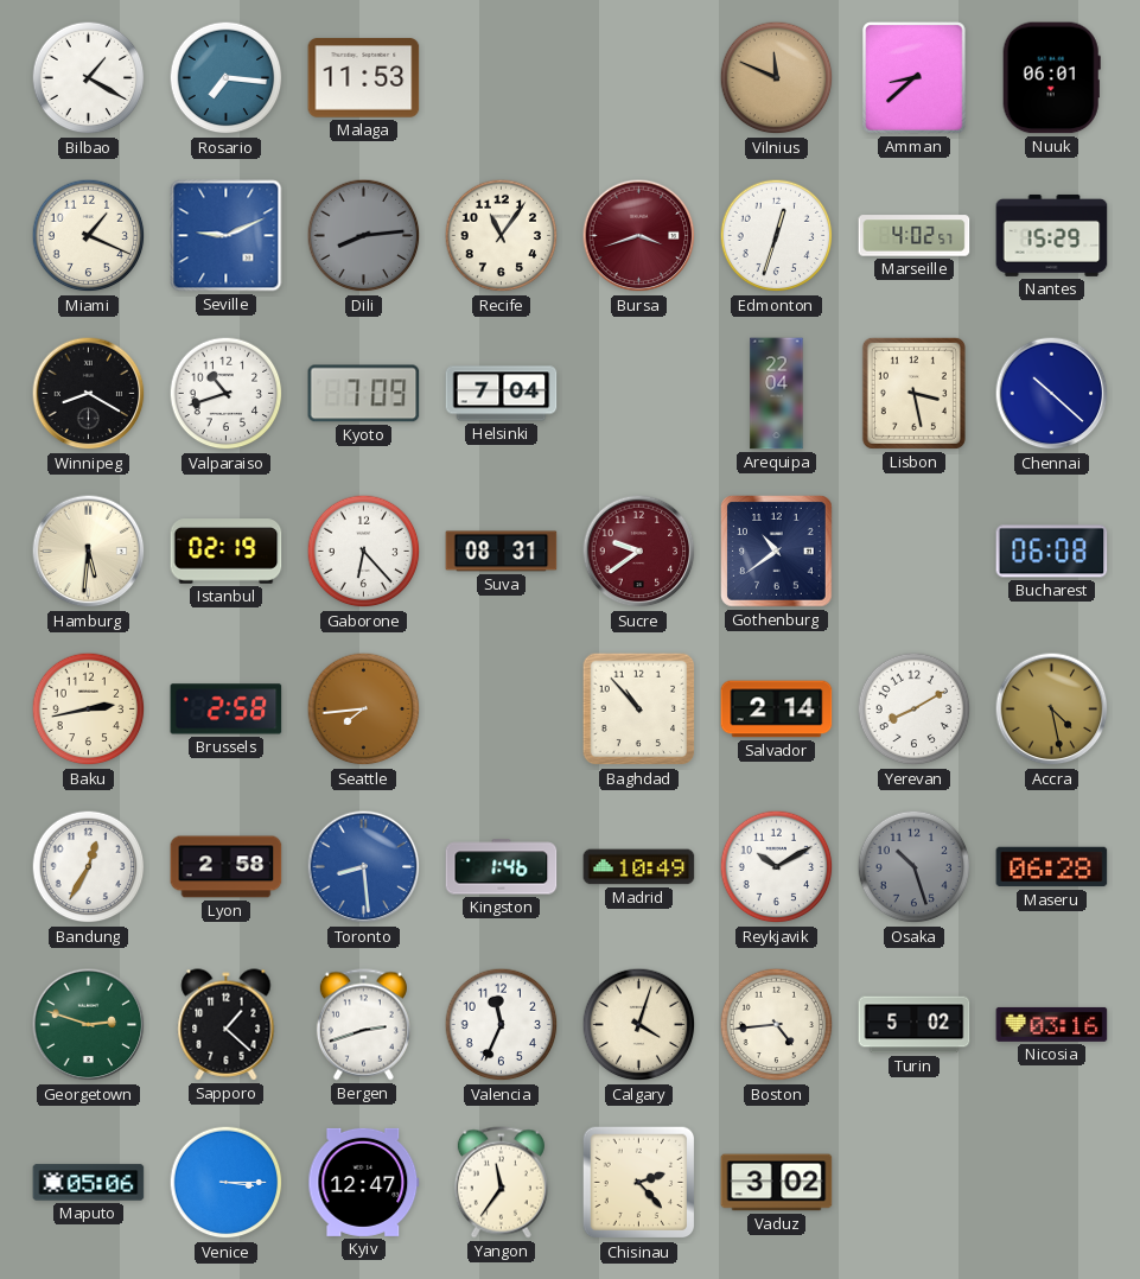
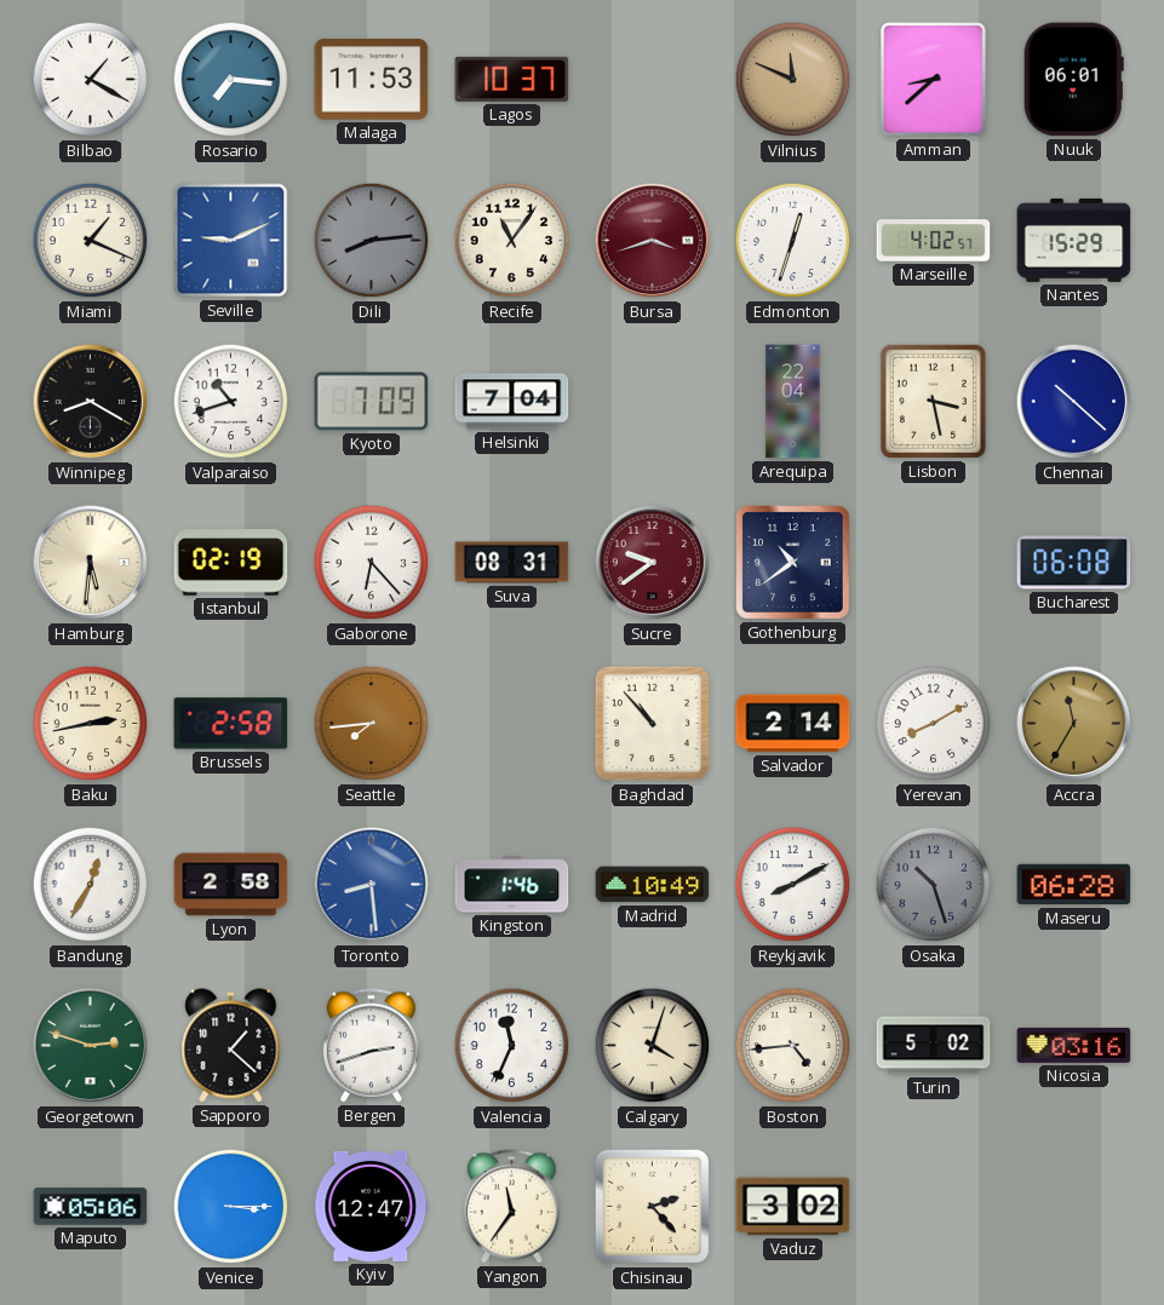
Lagos: none -> 10:37
Accra: 4:28 -> 11:35
Reykjavik: 10:10 -> 8:10
